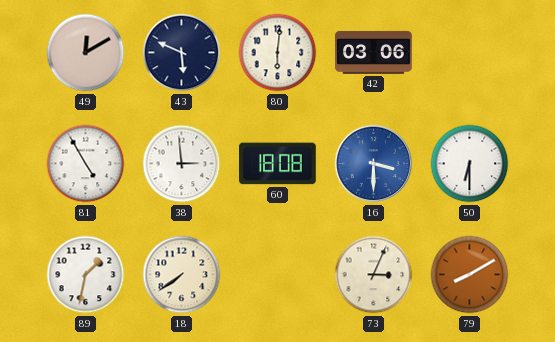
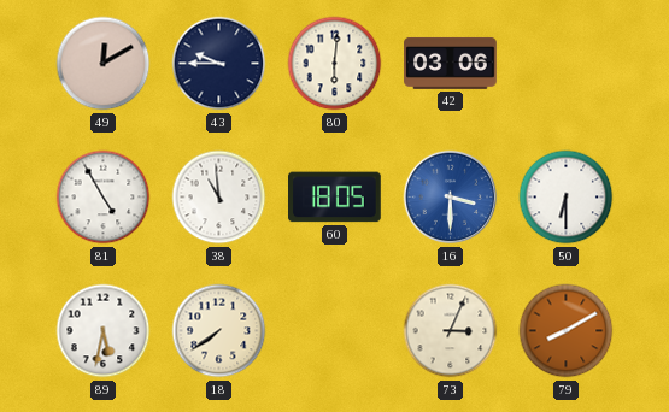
43: 5:49 -> 9:45
38: 2:59 -> 10:59
60: 18:08 -> 18:05
89: 1:32 -> 5:32
